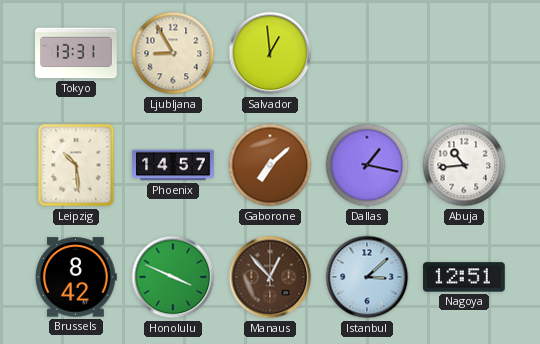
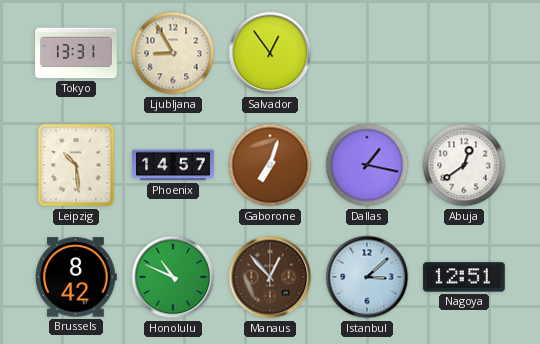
Salvador: 12:59 -> 12:54
Gaborone: 7:08 -> 7:03
Abuja: 10:44 -> 12:39
Honolulu: 3:49 -> 10:49
